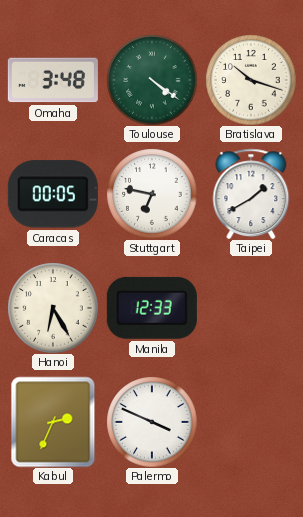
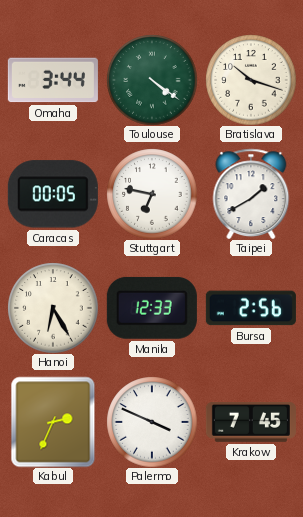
Omaha: 3:48 -> 3:44
Bursa: none -> 2:56
Krakow: none -> 7:45
